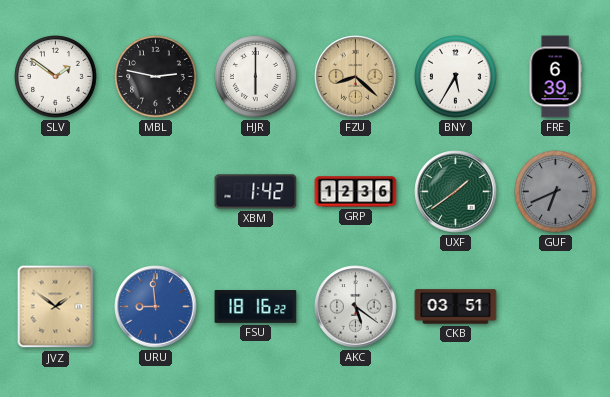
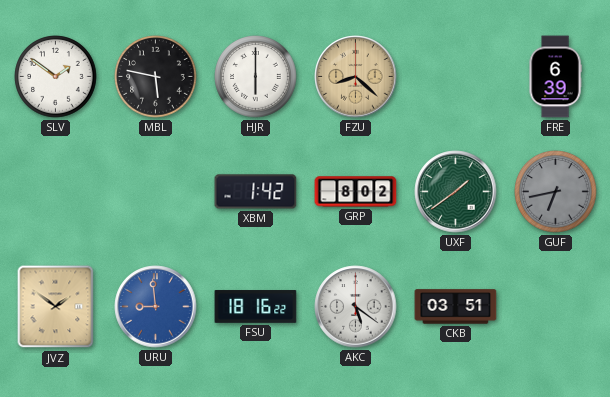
MBL: 2:47 -> 5:47
BNY: 5:35 -> none
GRP: 12:36 -> 8:02
GUF: 6:41 -> 6:43
